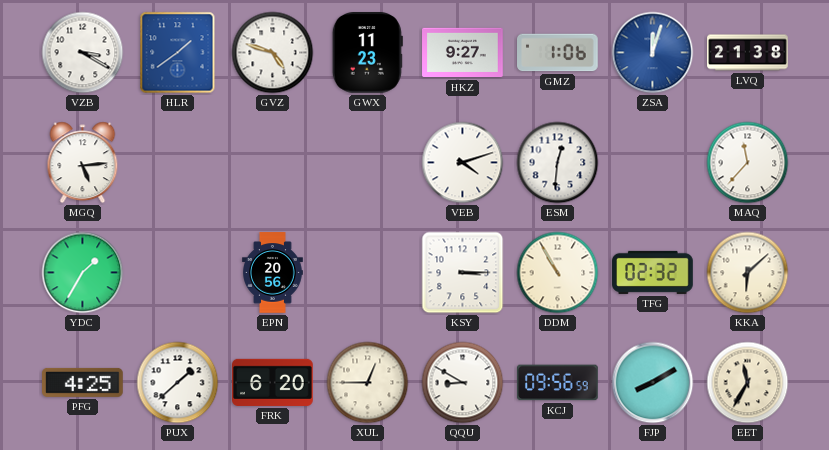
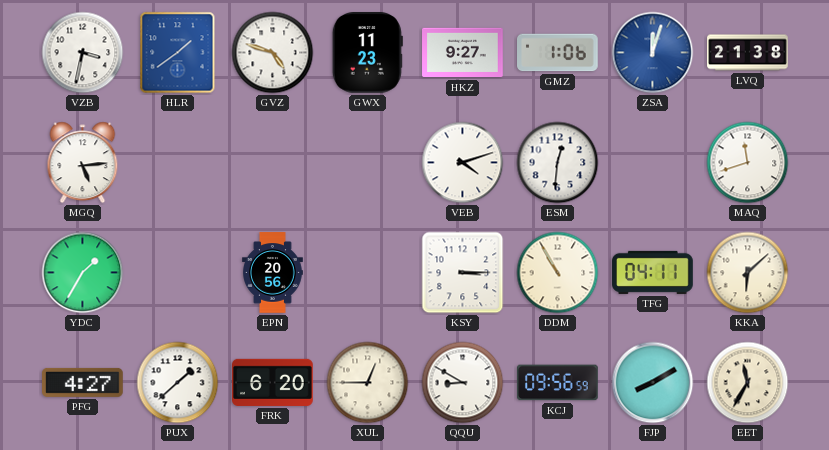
VZB: 3:20 -> 3:32
MAQ: 11:37 -> 11:42
TFG: 02:32 -> 04:11
PFG: 4:25 -> 4:27
